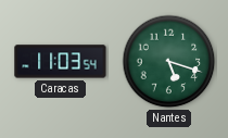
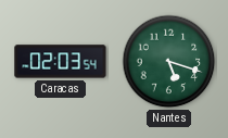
Caracas: 11:03 -> 02:03
